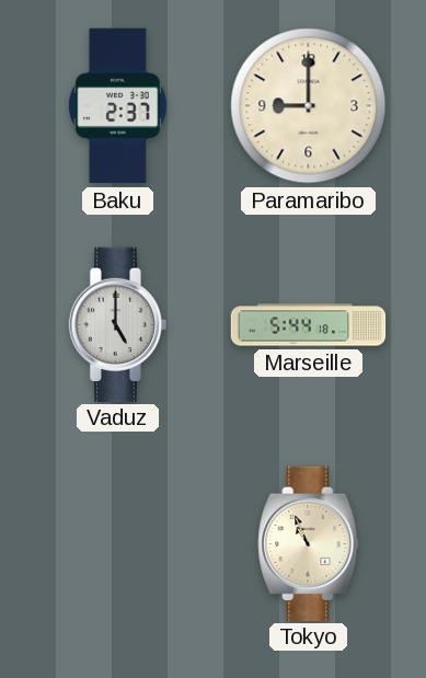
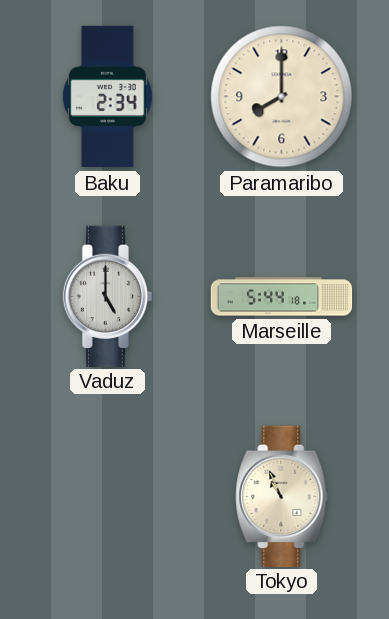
Baku: 2:37 -> 2:34
Paramaribo: 9:00 -> 8:00
